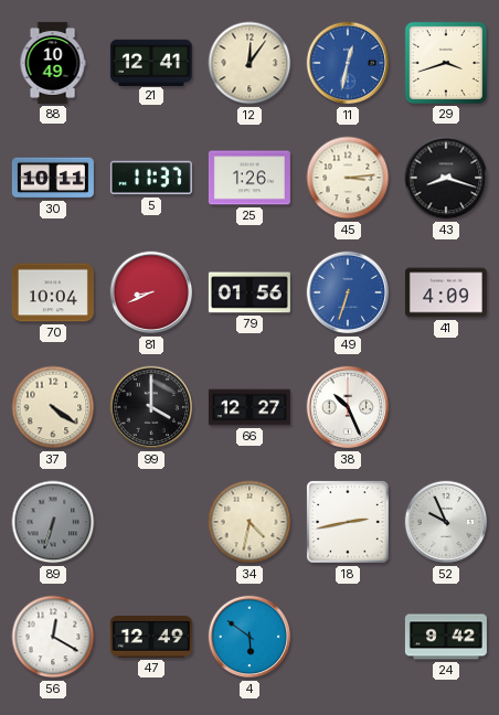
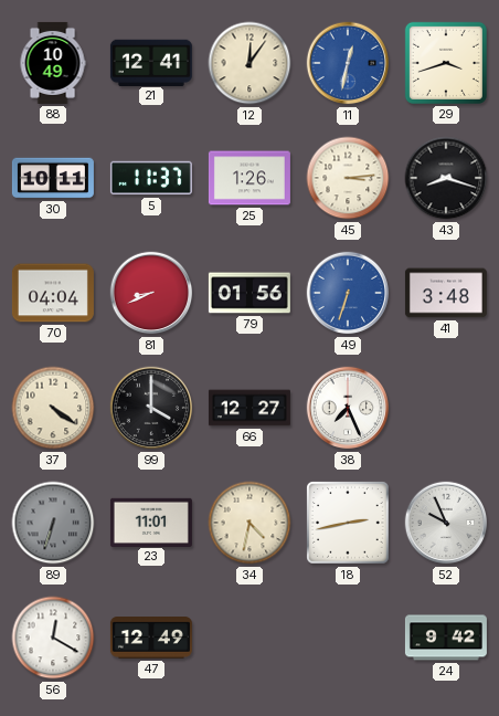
70: 10:04 -> 04:04
41: 4:09 -> 3:48
38: 10:26 -> 7:26
23: none -> 11:01
4: 5:51 -> none
